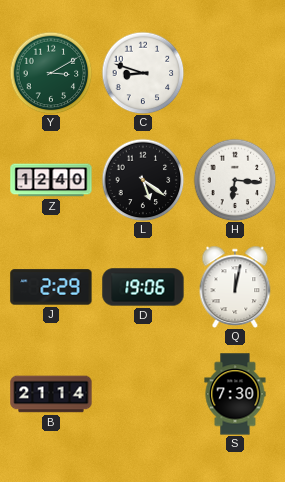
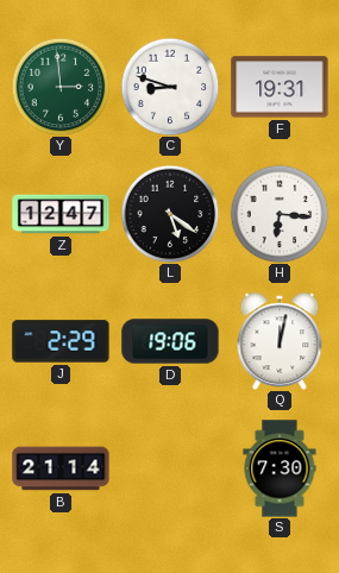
Y: 3:10 -> 2:59
F: none -> 19:31
Z: 12:40 -> 12:47
